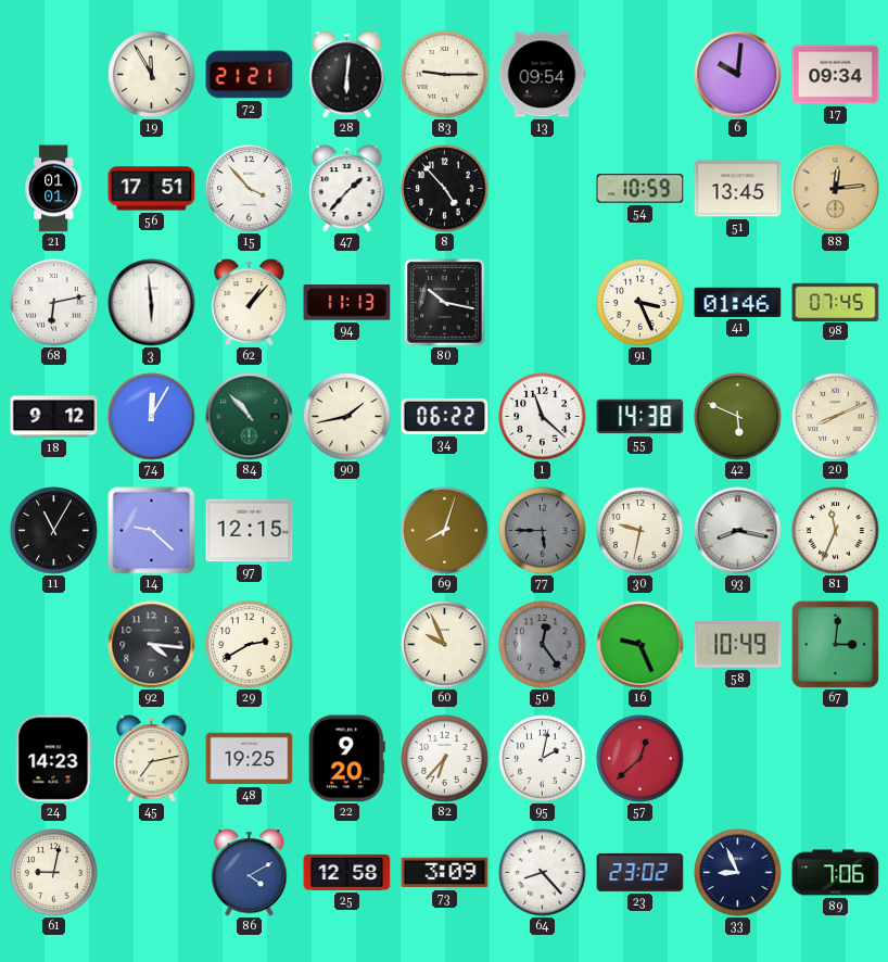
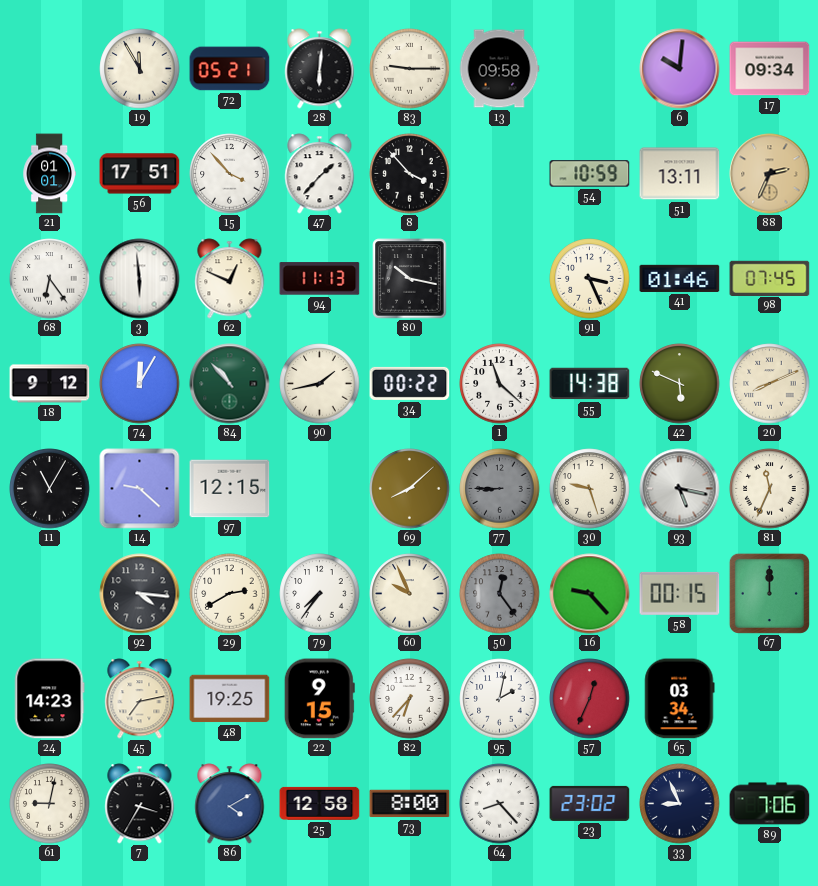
72: 21:21 -> 05:21
13: 09:54 -> 09:58
8: 4:53 -> 3:53
51: 13:45 -> 13:11
88: 12:14 -> 2:34
68: 6:13 -> 6:24
62: 1:07 -> 12:49
34: 06:22 -> 00:22
69: 8:03 -> 8:08
77: 5:45 -> 8:45
30: 9:32 -> 9:27
93: 8:17 -> 5:17
79: none -> 7:36
16: 9:26 -> 9:23
58: 10:49 -> 00:15
67: 3:01 -> 12:00
22: 9:20 -> 9:15
57: 12:38 -> 12:34
65: none -> 03:34
7: none -> 3:35
73: 3:09 -> 8:00
